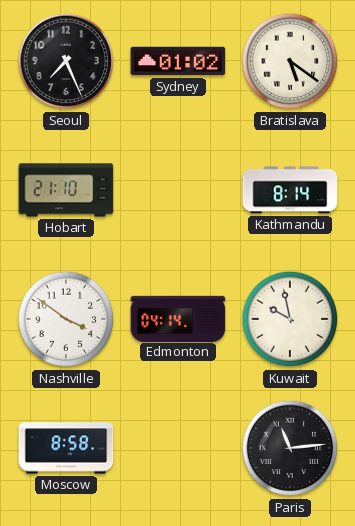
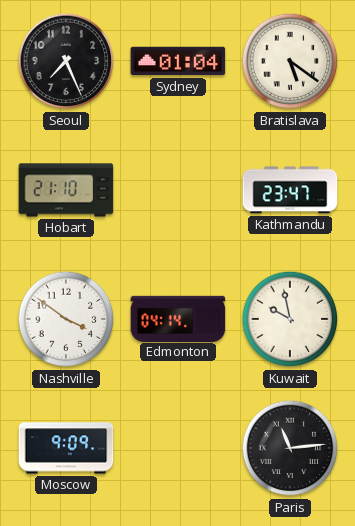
Sydney: 01:02 -> 01:04
Kathmandu: 8:14 -> 23:47
Moscow: 8:58 -> 9:09
